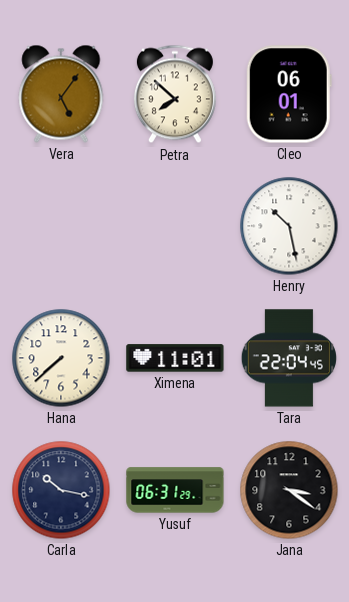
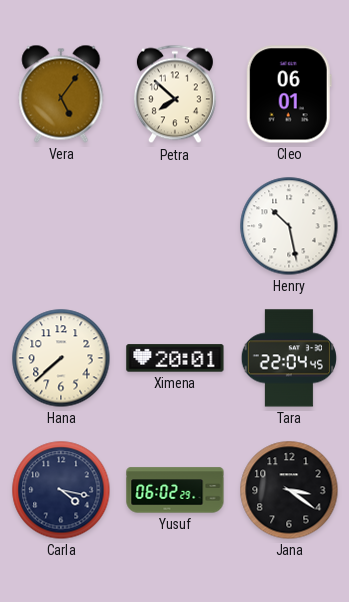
Ximena: 11:01 -> 20:01
Carla: 10:17 -> 4:17
Yusuf: 06:31 -> 06:02
